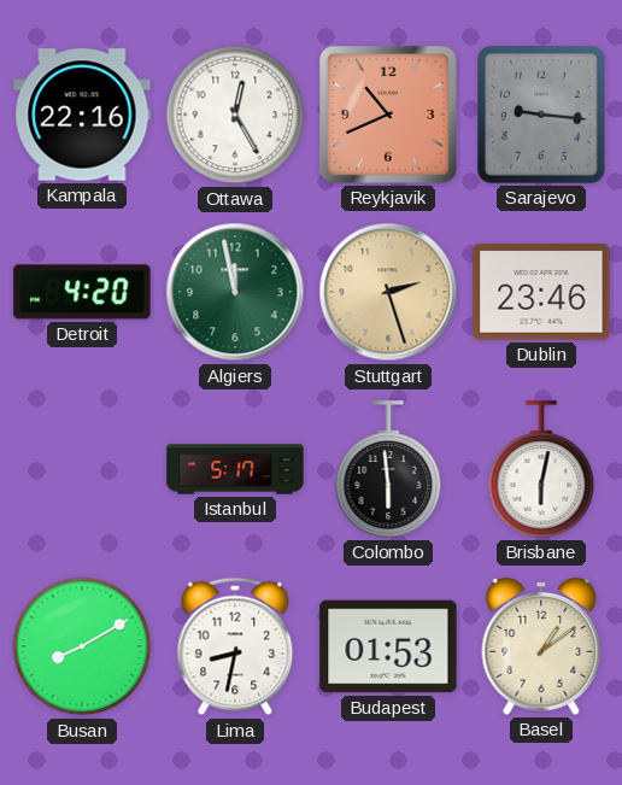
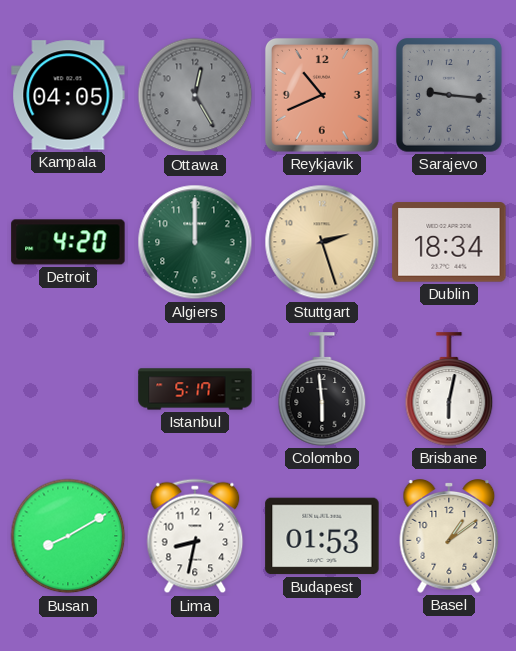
Kampala: 22:16 -> 04:05
Ottawa dial: white -> grey
Algiers: 11:58 -> 12:00
Dublin: 23:46 -> 18:34
